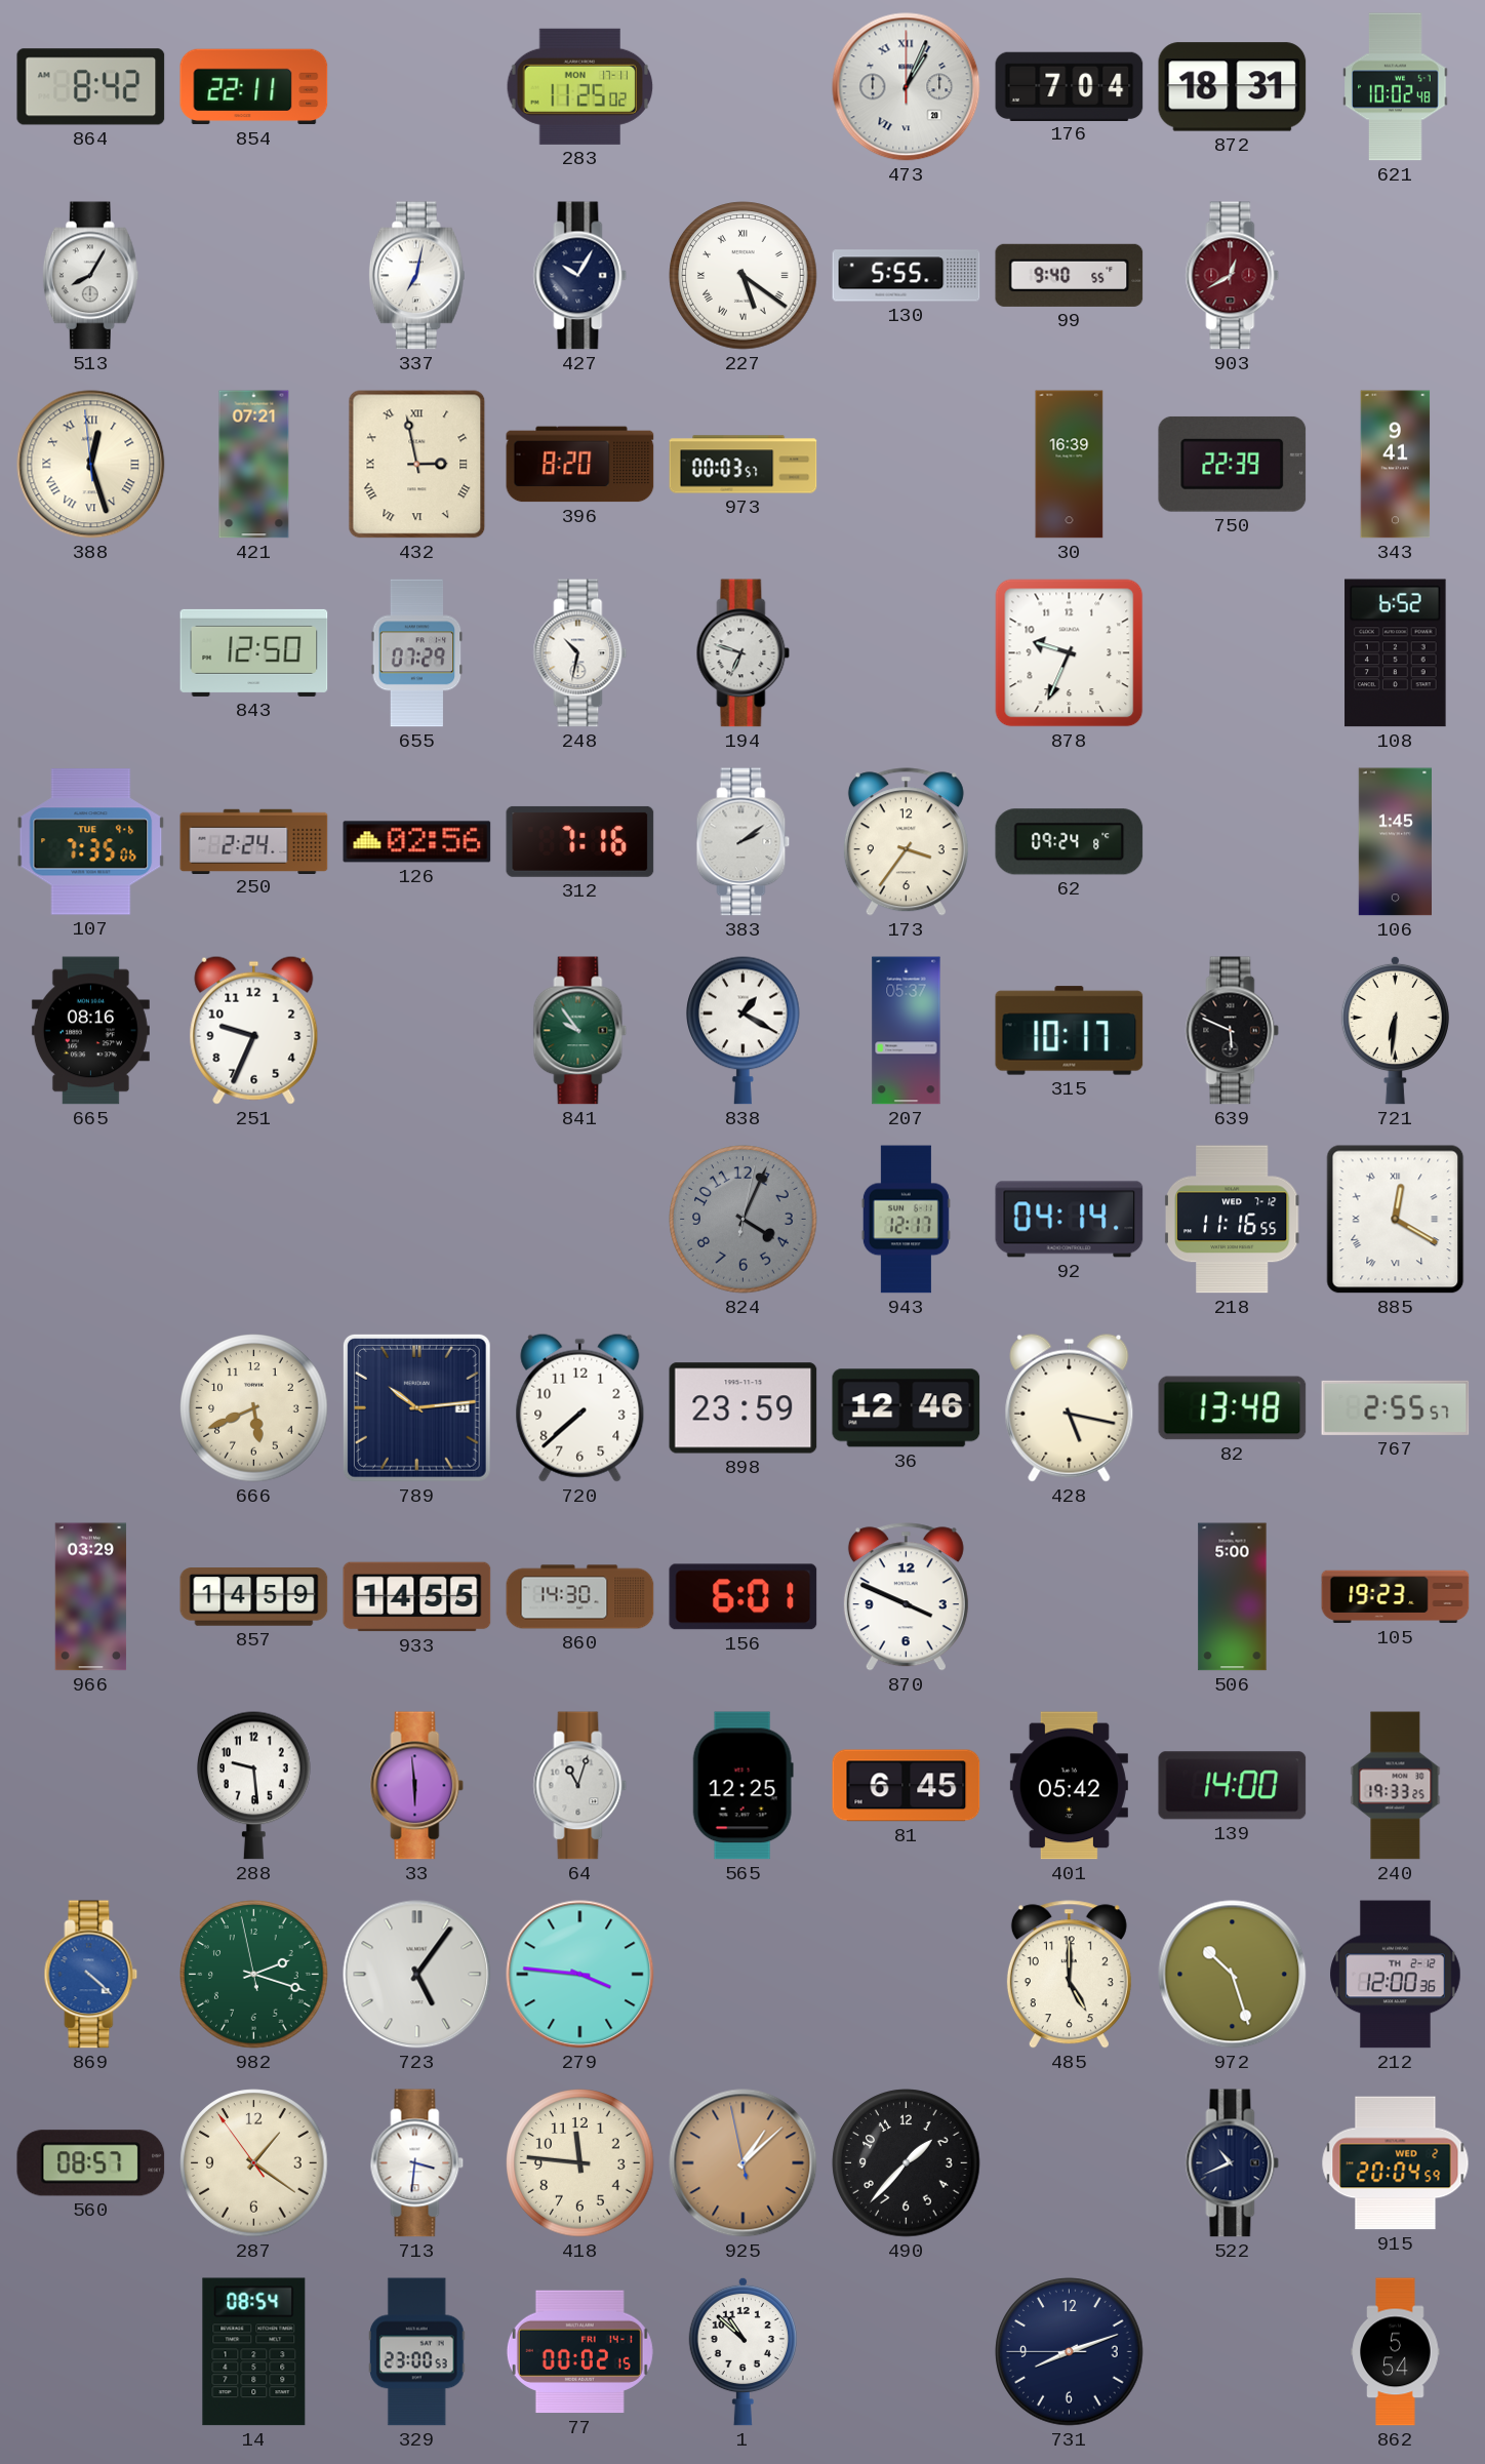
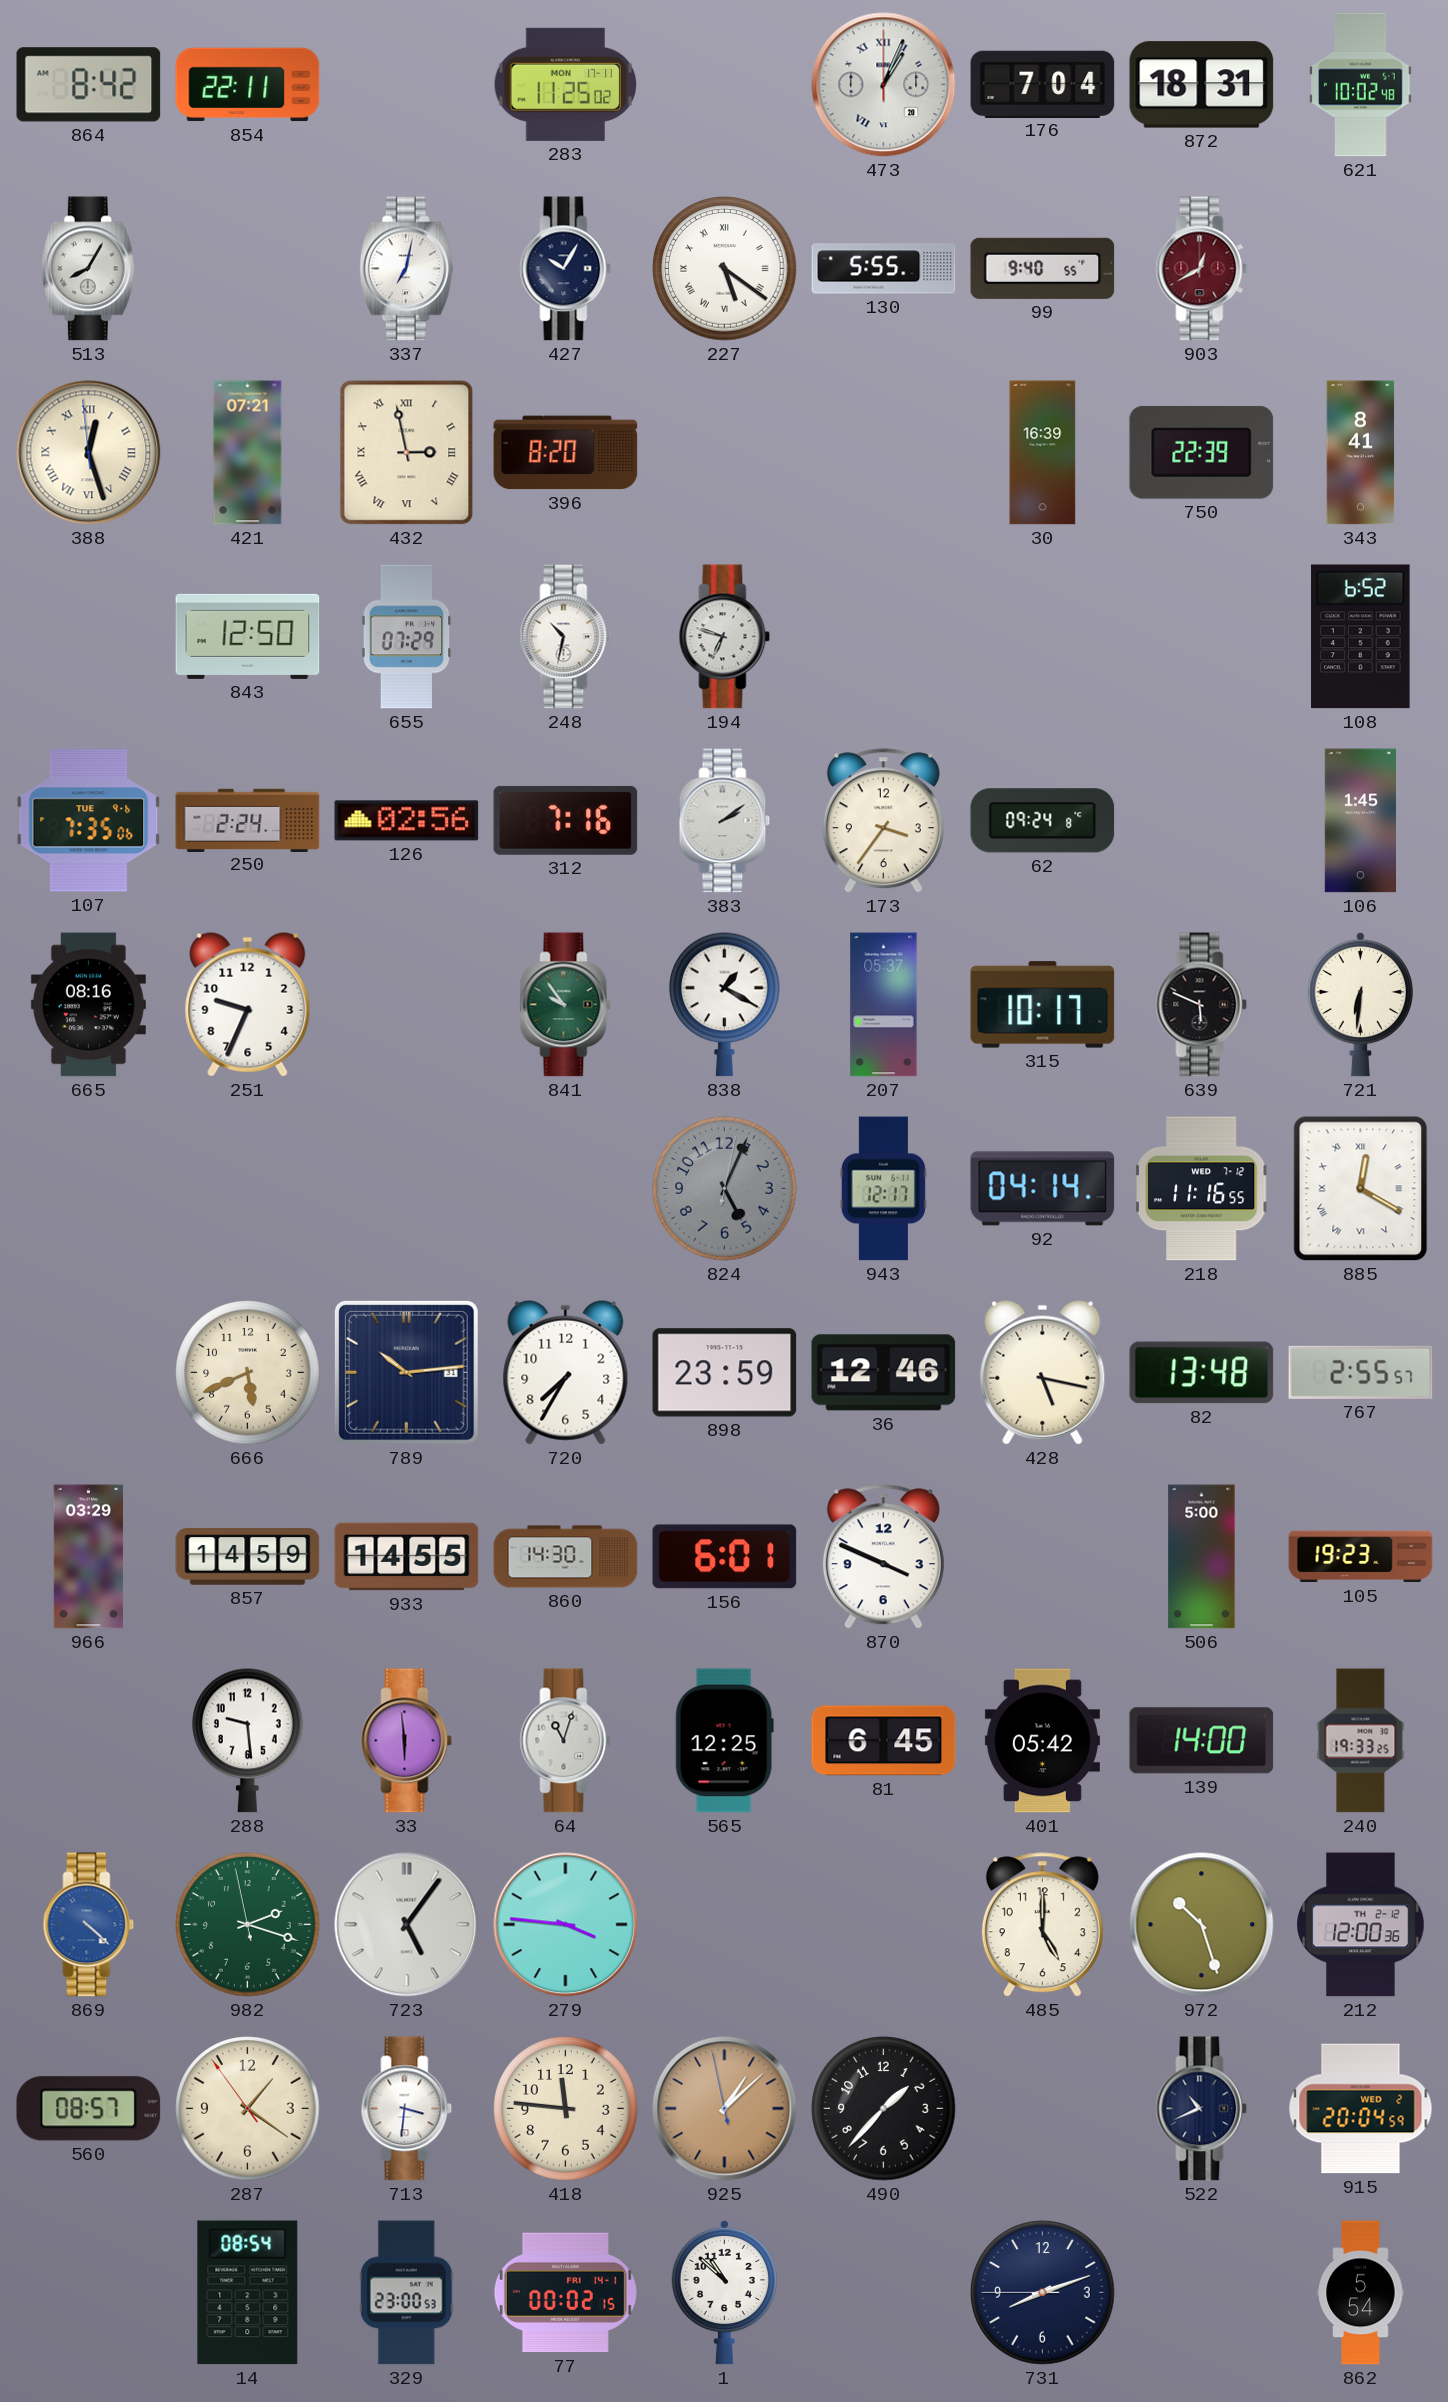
973: 00:03 -> none
343: 9:41 -> 8:41
878: 9:34 -> none
824: 4:04 -> 5:04
720: 7:38 -> 7:35
